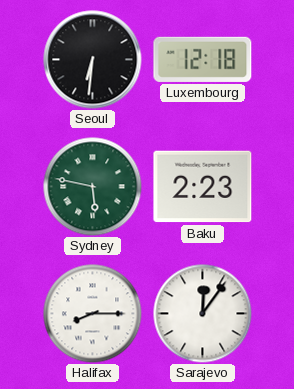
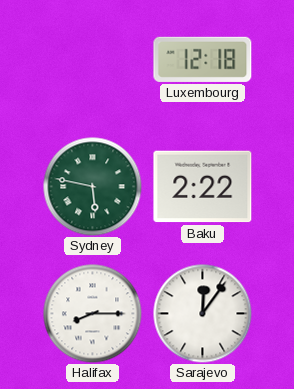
Seoul: 6:31 -> none
Baku: 2:23 -> 2:22
